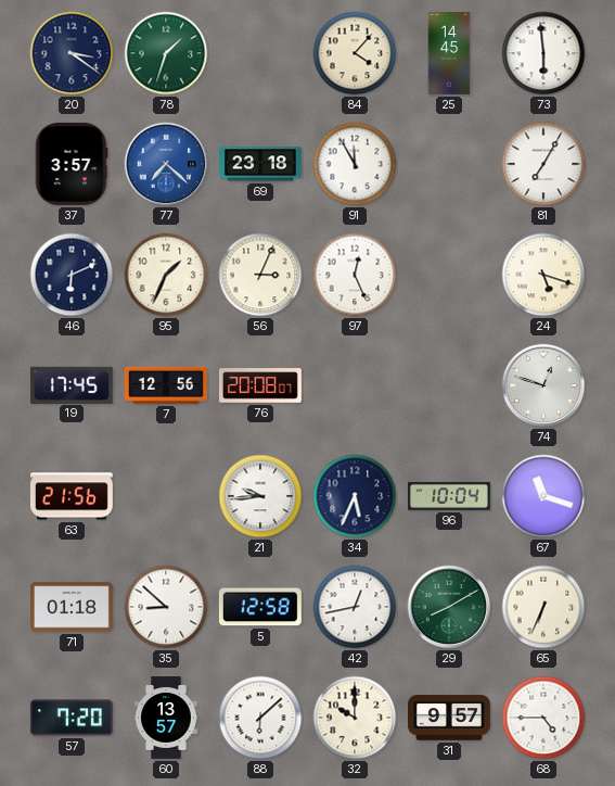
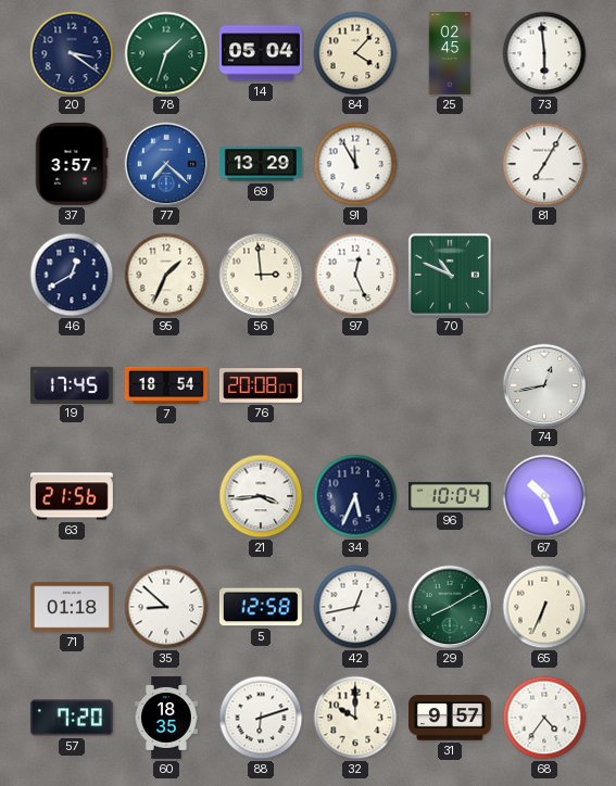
14: none -> 05:04
25: 14:45 -> 02:45
69: 23:18 -> 13:29
46: 6:11 -> 12:40
56: 3:04 -> 2:59
70: none -> 10:49
24: 5:18 -> none
7: 12:56 -> 18:54
74: 12:48 -> 12:43
21: 9:44 -> 3:44
67: 11:18 -> 10:26
60: 13:57 -> 18:35
88: 6:08 -> 6:12
68: 4:45 -> 4:36
